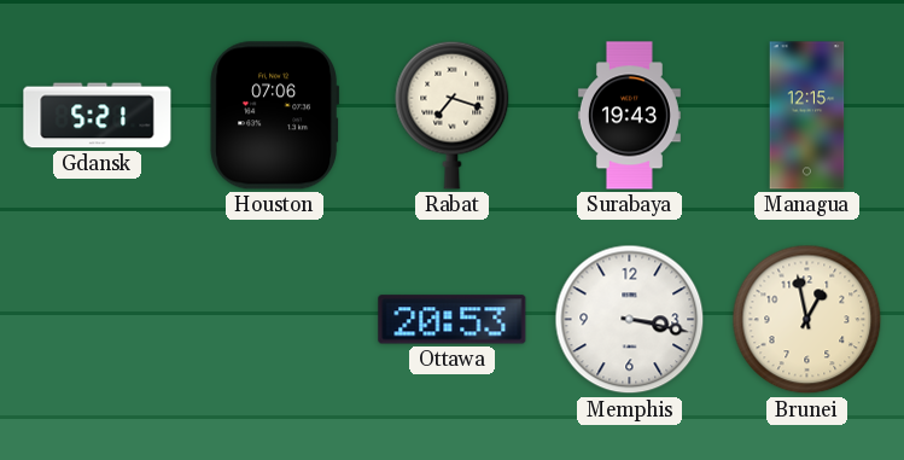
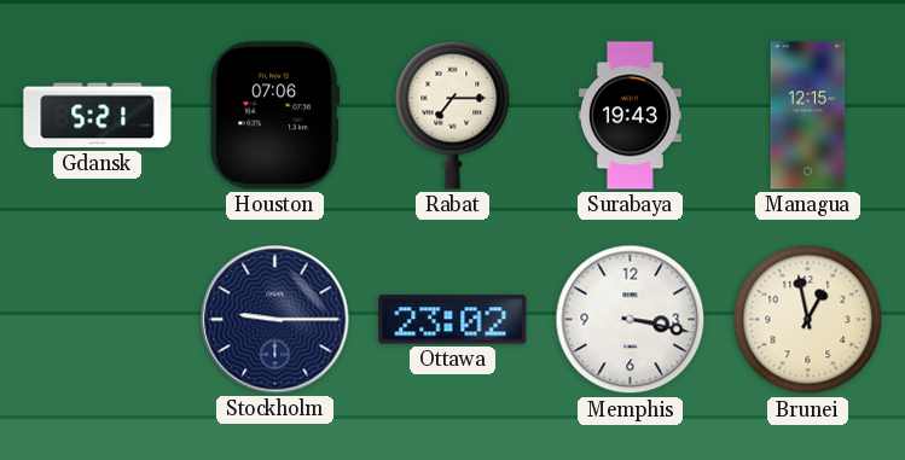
Rabat: 7:18 -> 7:15
Stockholm: none -> 9:15
Ottawa: 20:53 -> 23:02
